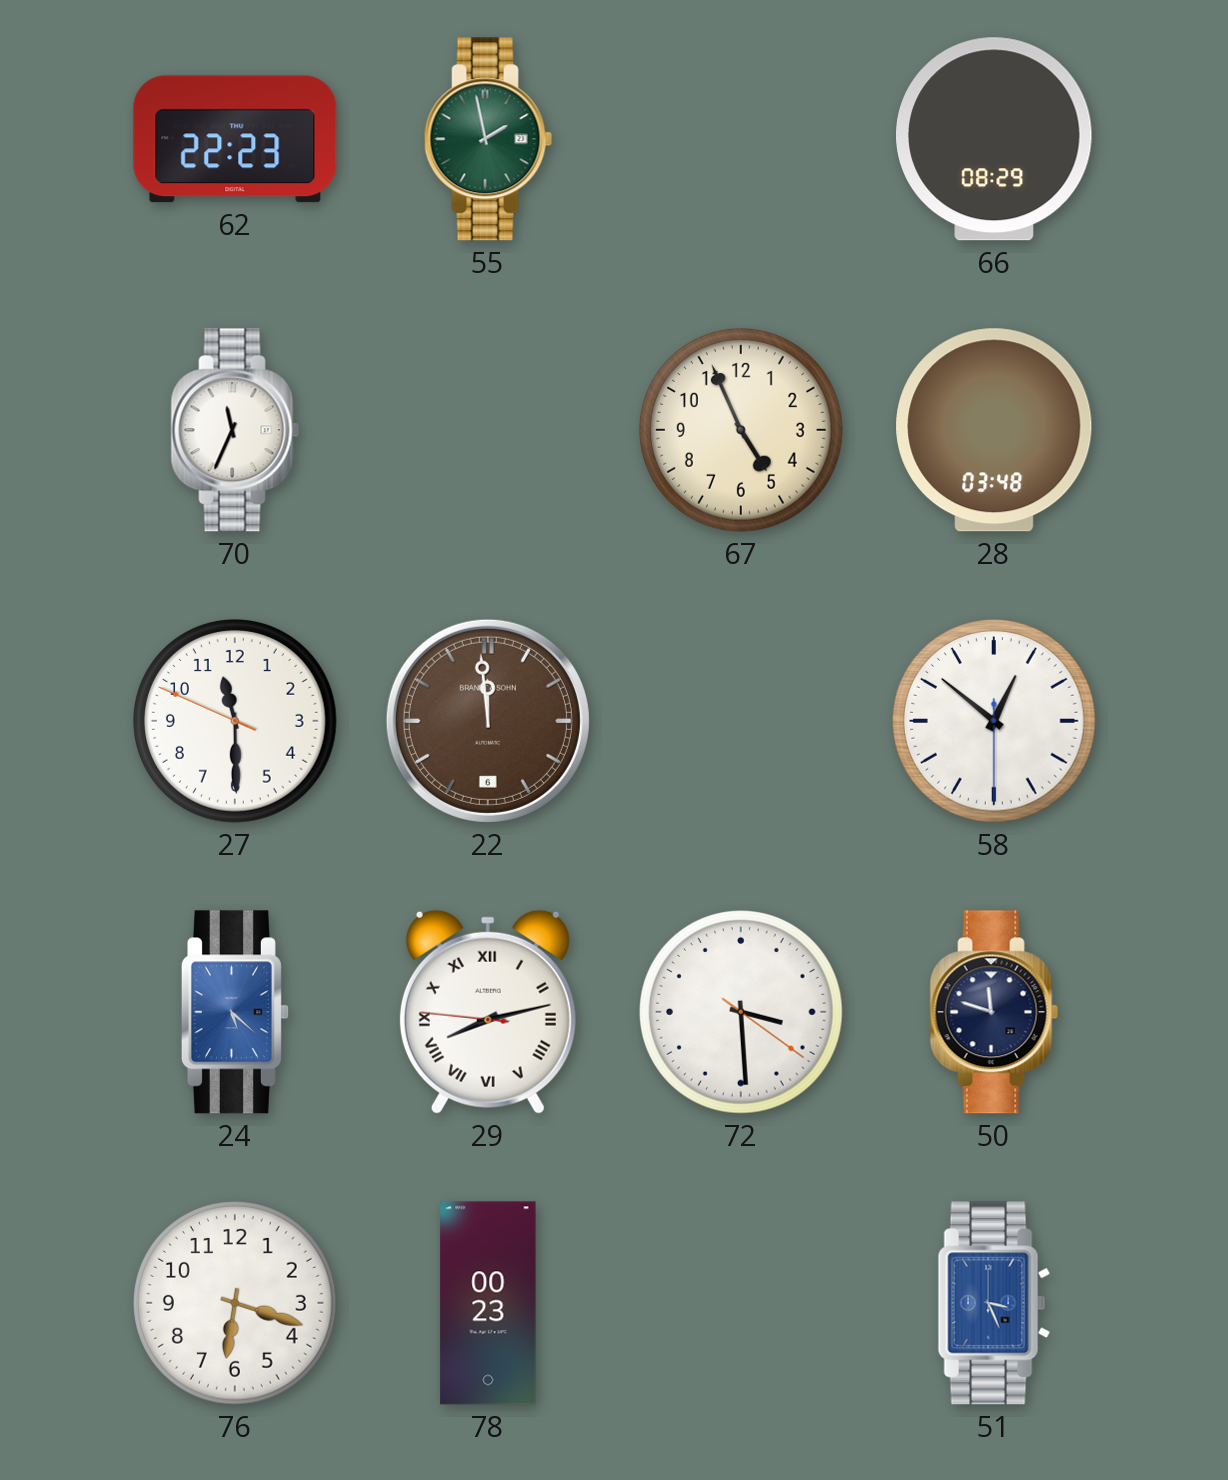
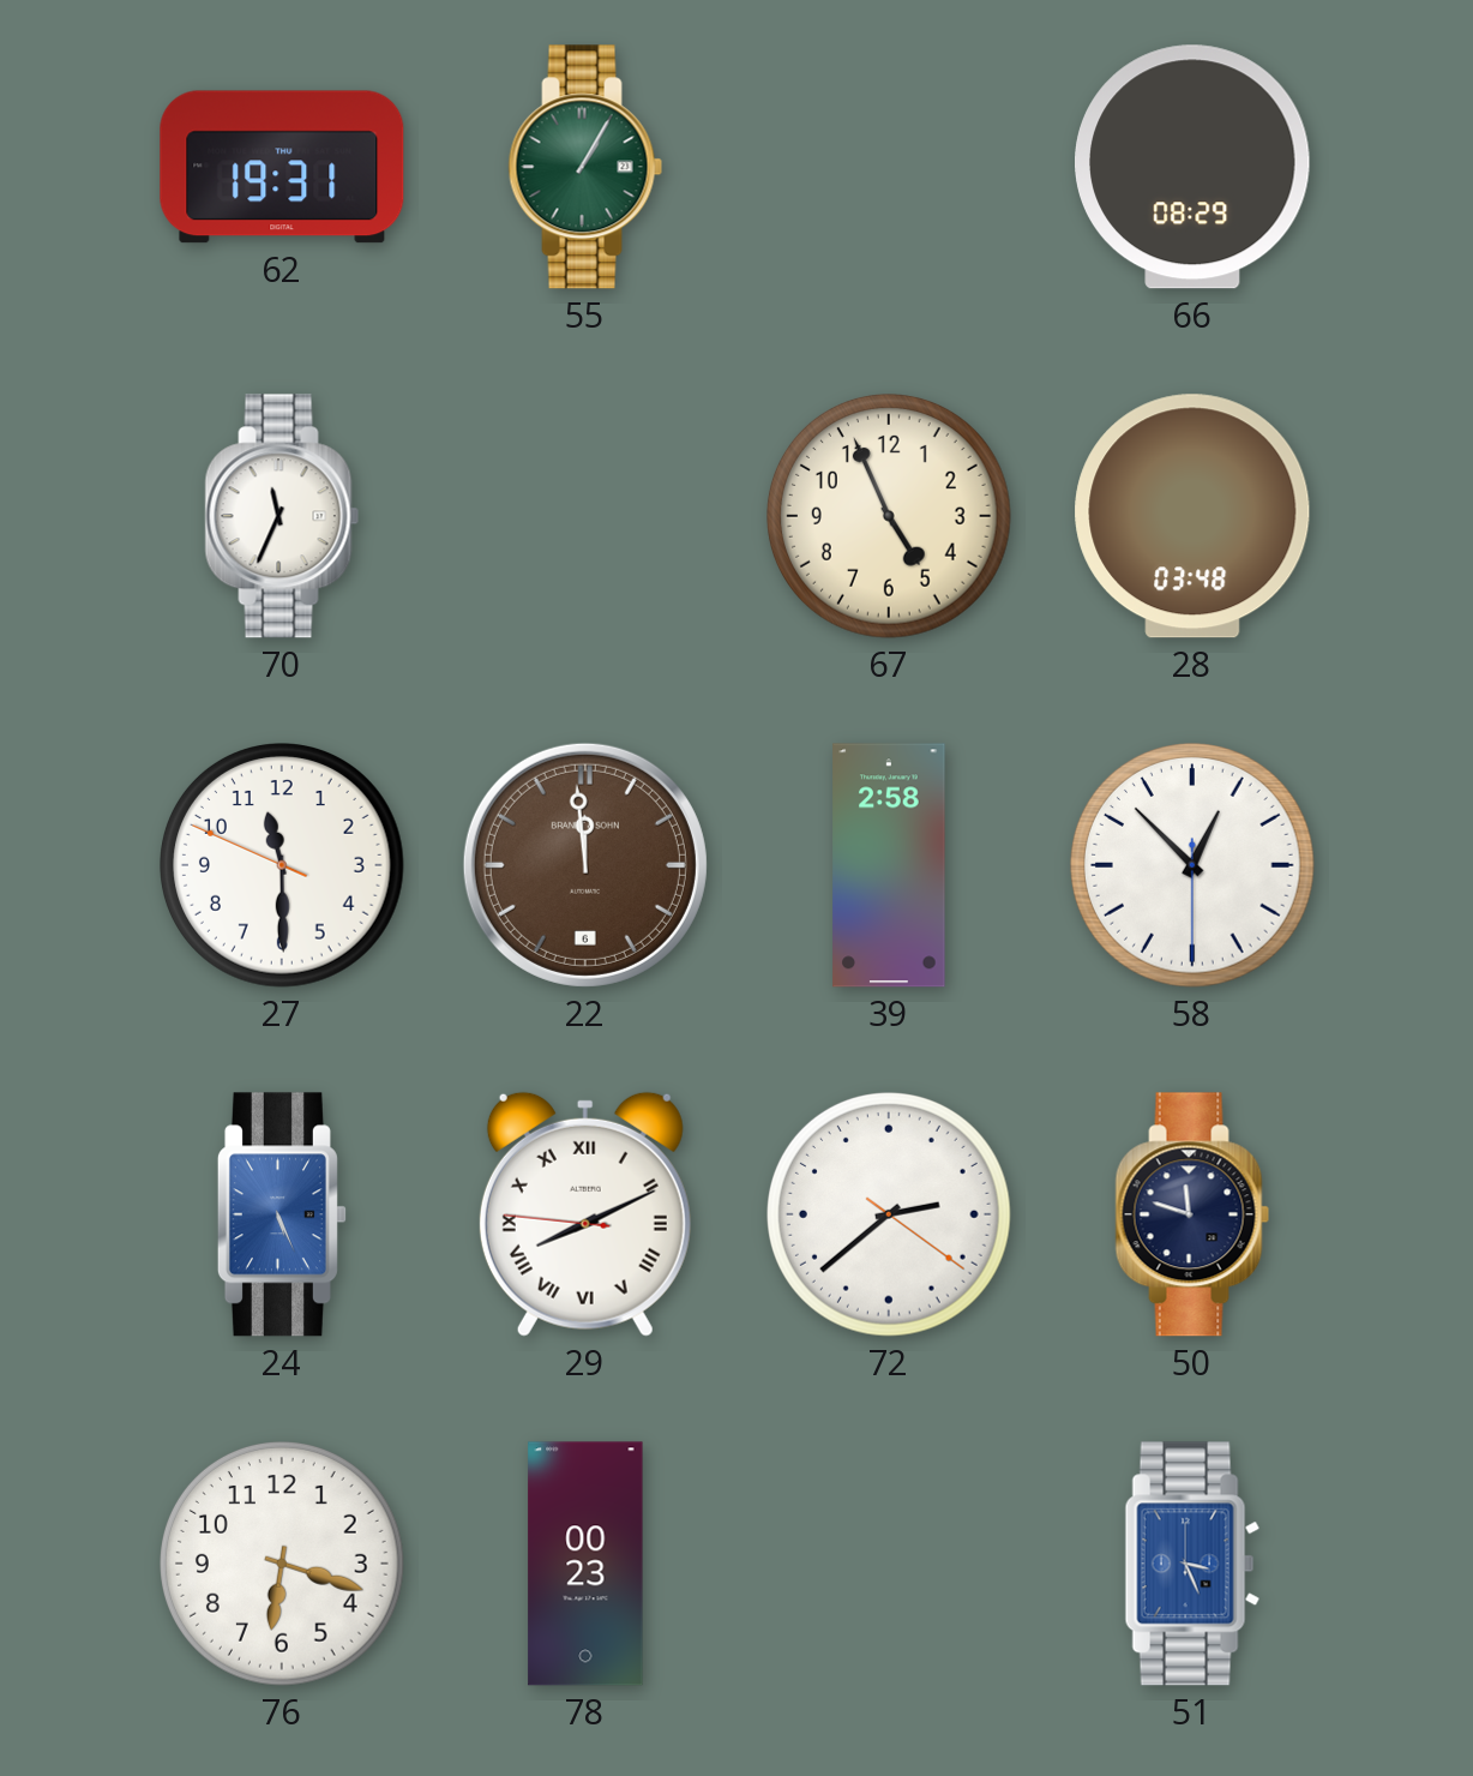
62: 22:23 -> 19:31
55: 1:58 -> 1:05
39: none -> 2:58
58: 12:51 -> 12:52
24: 5:22 -> 5:26
29: 8:12 -> 8:10
72: 3:29 -> 2:38
